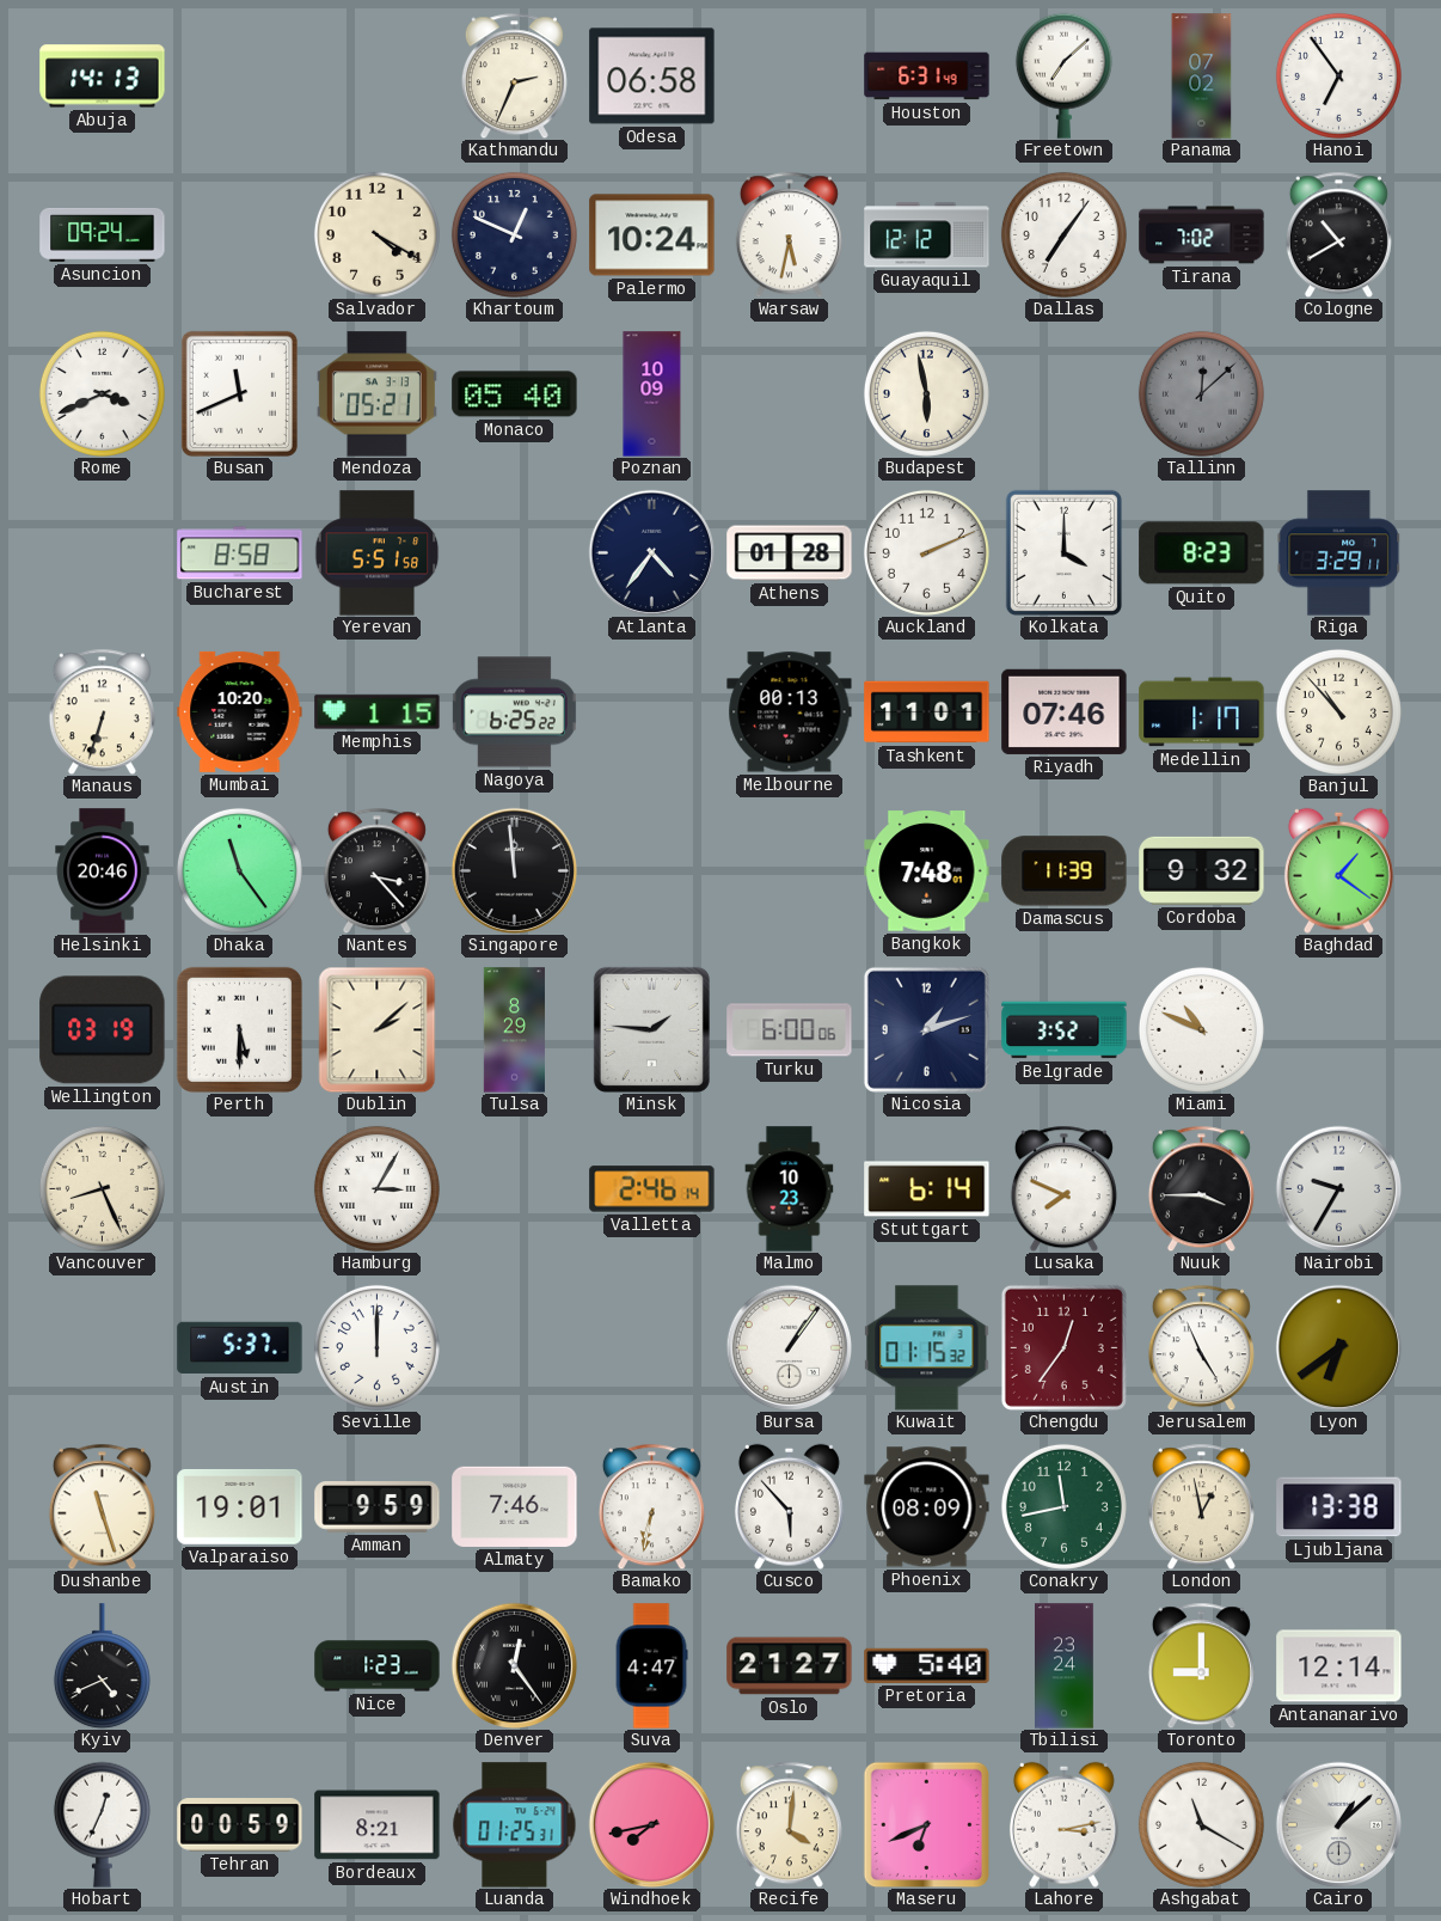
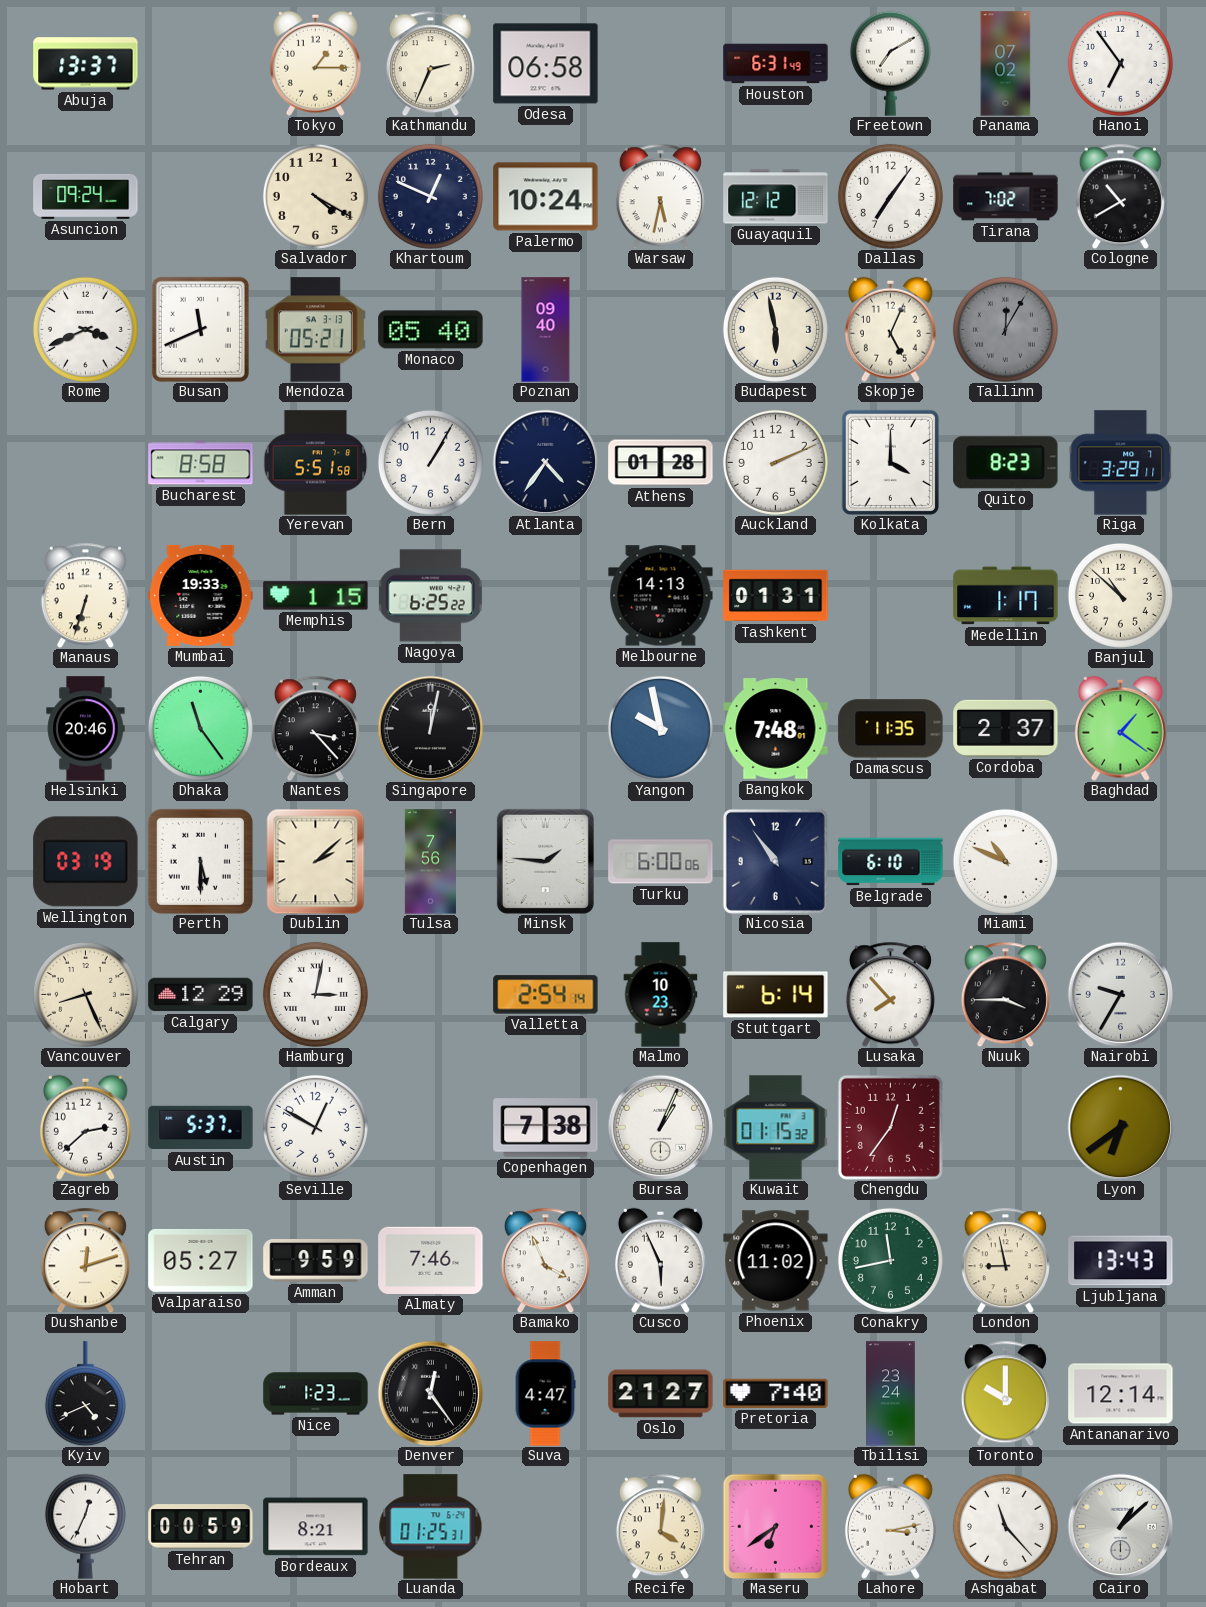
Abuja: 14:13 -> 13:37
Tokyo: none -> 1:15
Freetown: 7:08 -> 7:10
Poznan: 10:09 -> 09:40
Skopje: none -> 5:04
Tallinn: 12:08 -> 12:05
Bern: none -> 1:05
Mumbai: 10:20 -> 19:33
Melbourne: 00:13 -> 14:13
Tashkent: 11:01 -> 01:31
Riyadh: 07:46 -> none
Banjul: 10:53 -> 10:52
Singapore: 11:59 -> 12:02
Yangon: none -> 9:58
Damascus: 11:39 -> 11:35
Cordoba: 9:32 -> 2:37
Tulsa: 8:29 -> 7:56
Nicosia: 1:12 -> 10:54
Belgrade: 3:52 -> 6:10
Calgary: none -> 12:29
Hamburg: 3:05 -> 3:02
Valletta: 2:46 -> 2:54
Lusaka: 7:49 -> 7:53
Zagreb: none -> 2:38
Seville: 12:00 -> 12:50
Copenhagen: none -> 7:38
Bursa: 1:06 -> 1:04
Jerusalem: 4:56 -> none
Dushanbe: 11:27 -> 12:12
Valparaiso: 19:01 -> 05:27
Bamako: 6:32 -> 3:56
Cusco: 5:53 -> 5:56
Phoenix: 08:09 -> 11:02
London: 12:58 -> 8:58
Ljubljana: 13:38 -> 13:43
Pretoria: 5:40 -> 7:40
Toronto: 9:00 -> 10:00
Windhoek: 7:43 -> none
Maseru: 6:41 -> 6:39
Ashgabat: 11:20 -> 11:23
